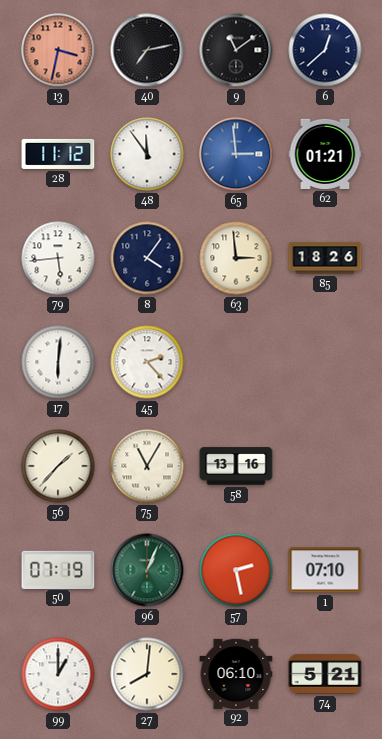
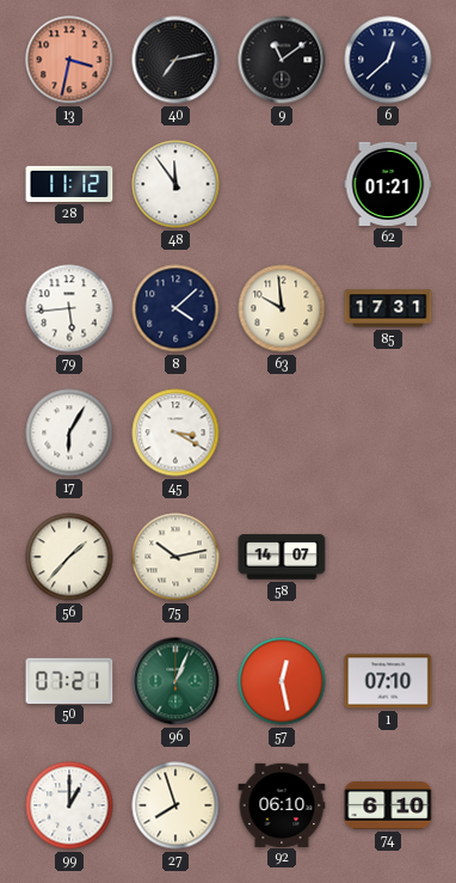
65: 2:59 -> none
8: 4:06 -> 4:08
63: 2:59 -> 9:59
85: 18:26 -> 17:31
17: 6:01 -> 6:05
45: 2:23 -> 3:20
75: 11:05 -> 10:13
58: 13:16 -> 14:07
50: 07:19 -> 07:21
57: 2:28 -> 12:28
27: 8:01 -> 7:57
74: 5:21 -> 6:10
